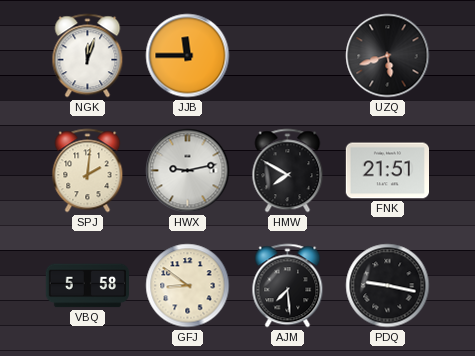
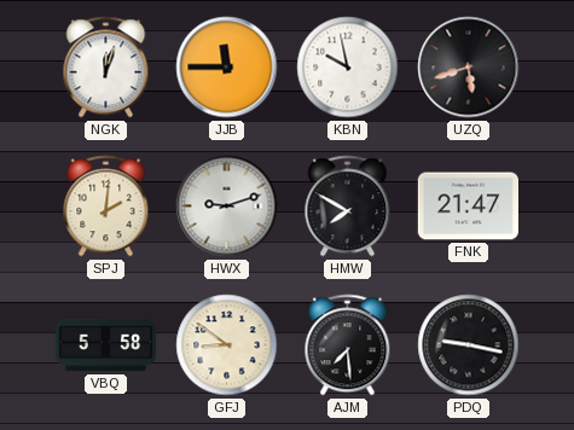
KBN: none -> 9:58
HWX: 9:13 -> 9:12
FNK: 21:51 -> 21:47
